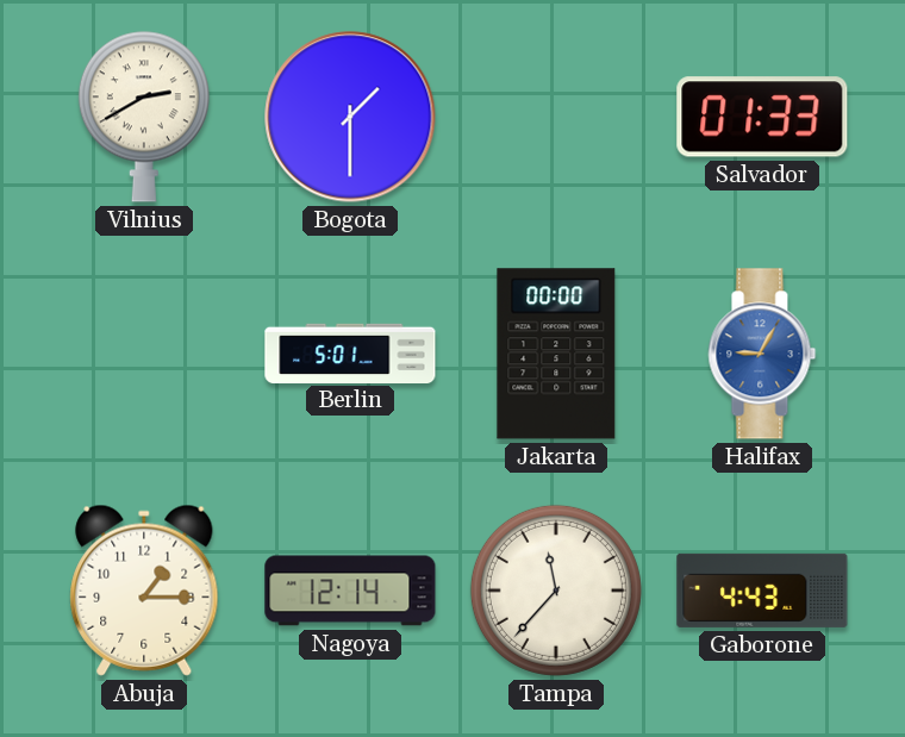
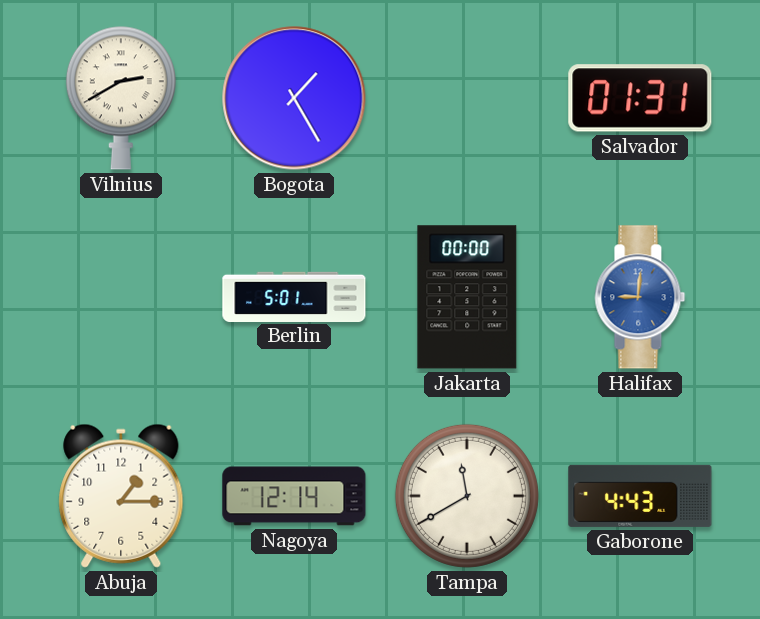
Bogota: 1:30 -> 1:25
Salvador: 01:33 -> 01:31
Halifax: 9:05 -> 9:01
Tampa: 11:37 -> 11:40
